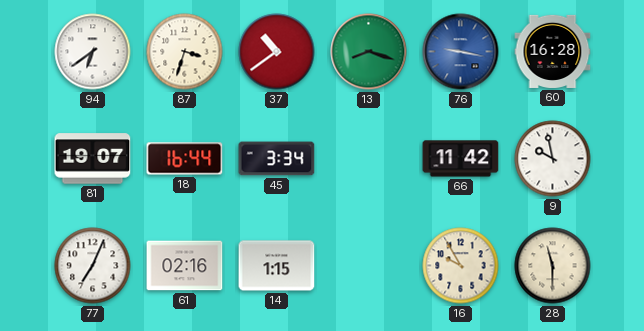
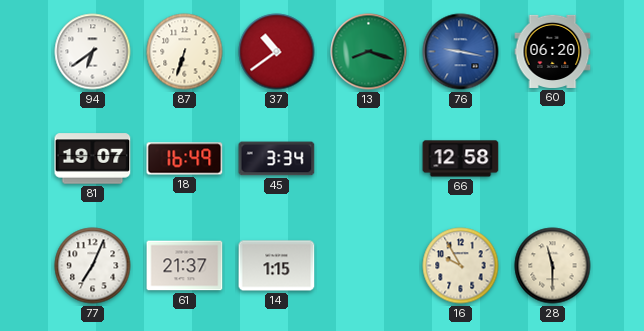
87: 3:33 -> 6:33
60: 16:28 -> 06:20
18: 16:44 -> 16:49
66: 11:42 -> 12:58
9: 9:58 -> none
61: 02:16 -> 21:37
